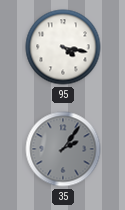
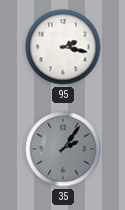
95: 4:17 -> 2:17
